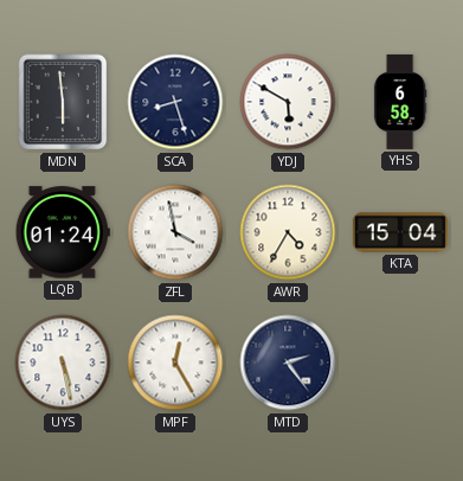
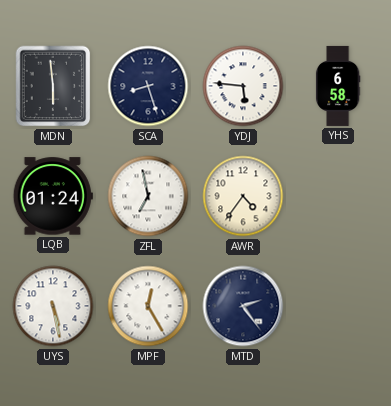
YDJ: 5:50 -> 5:46
ZFL: 3:58 -> 6:58
AWR: 4:35 -> 4:36
KTA: 15:04 -> none
